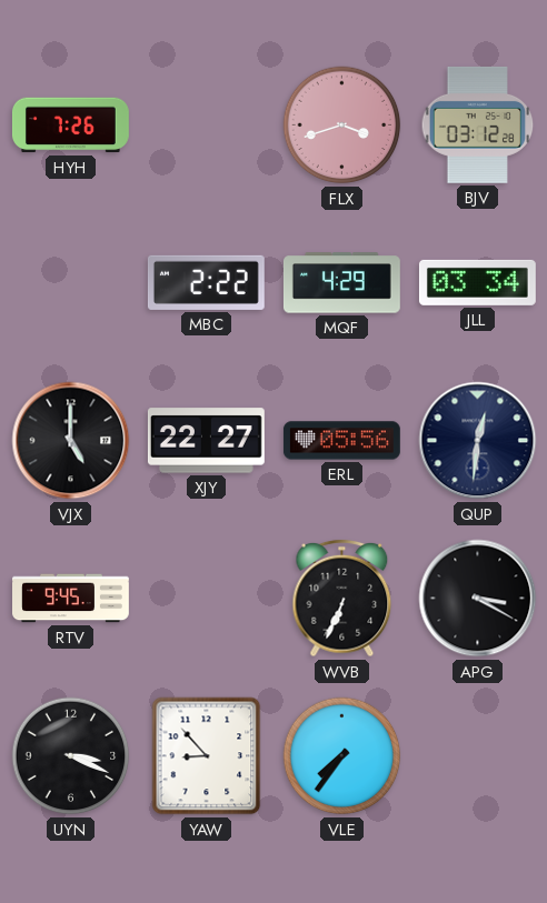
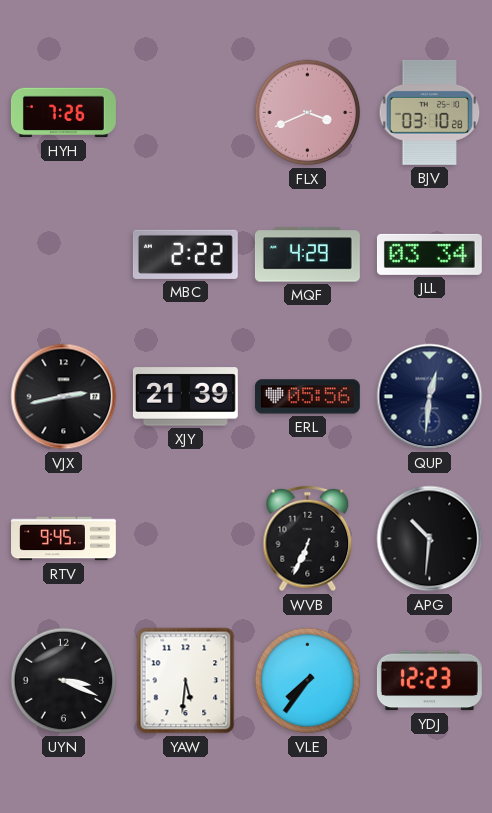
FLX: 3:42 -> 3:41
BJV: 03:12 -> 03:10
VJX: 5:00 -> 2:43
XJY: 22:27 -> 21:39
APG: 3:20 -> 10:31
YAW: 8:53 -> 5:31
YDJ: none -> 12:23
